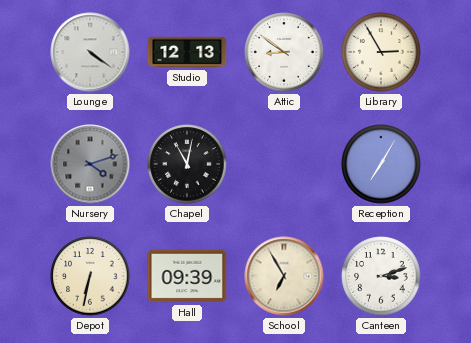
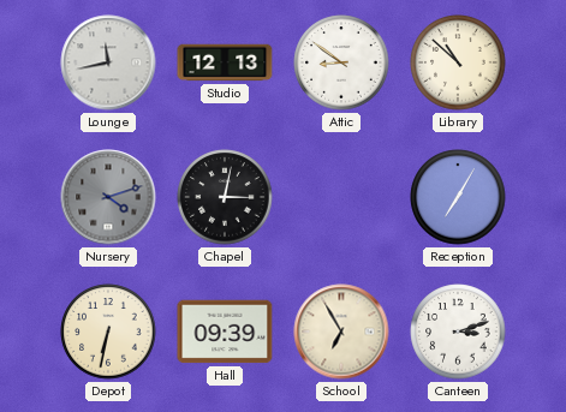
Lounge: 4:21 -> 11:43
Library: 2:55 -> 10:52
Chapel: 11:02 -> 3:02
